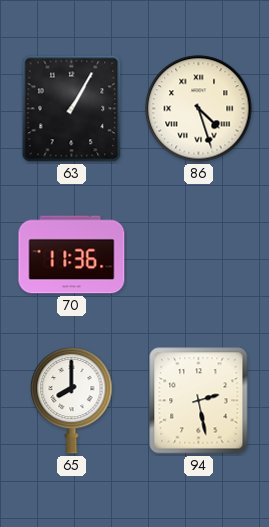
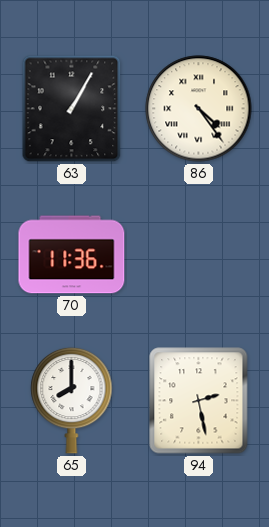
86: 4:27 -> 4:24
